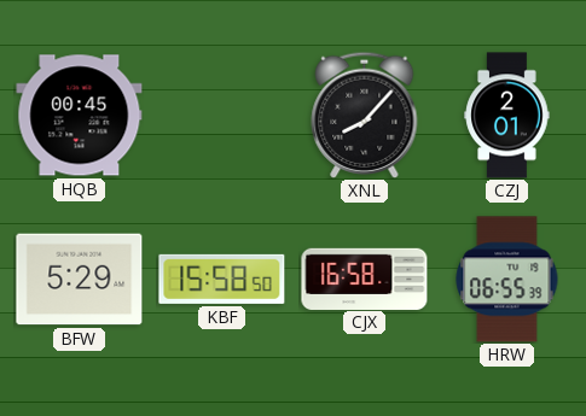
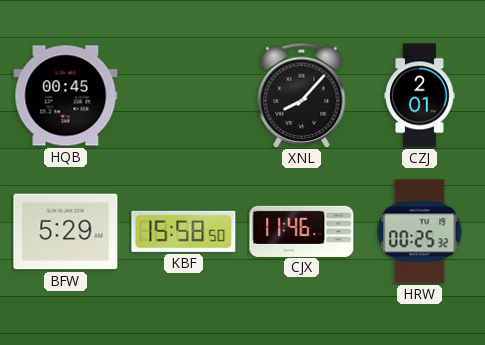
CJX: 16:58 -> 11:46
HRW: 06:55 -> 00:25
